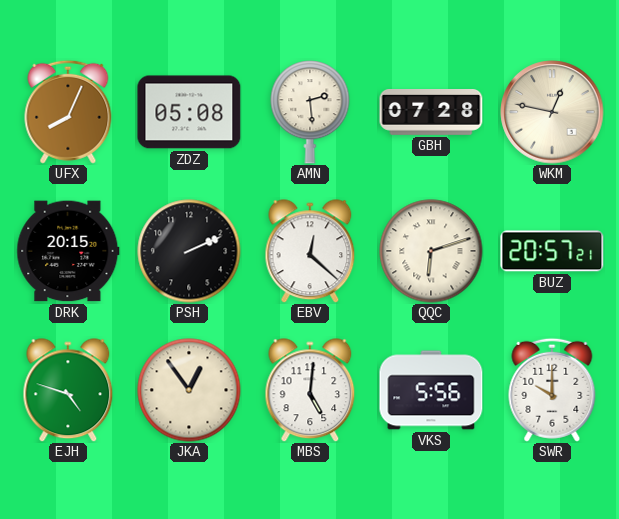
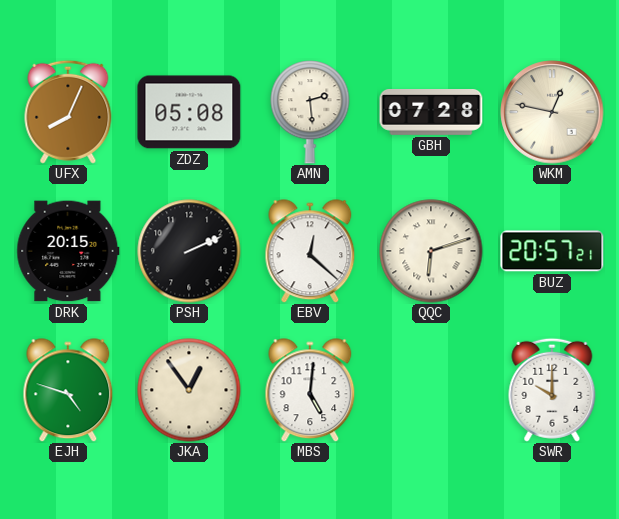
VKS: 5:56 -> none
